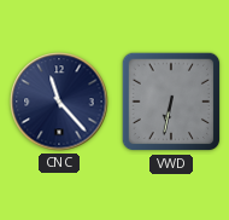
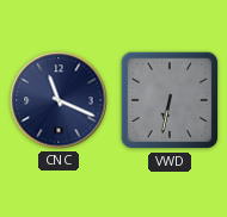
CNC: 11:23 -> 11:19
